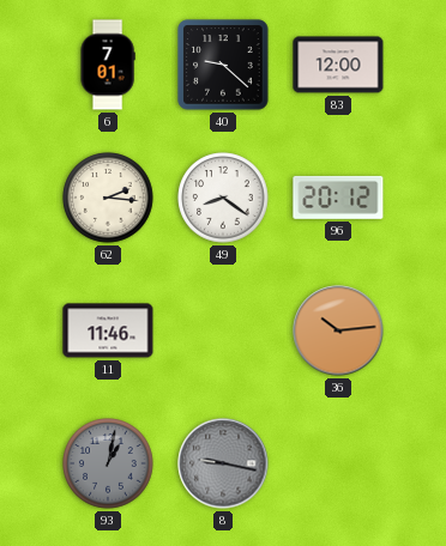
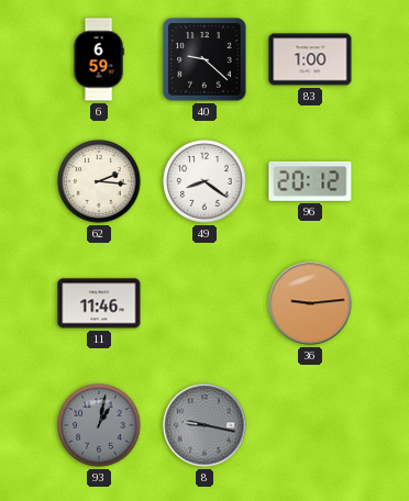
6: 7:01 -> 6:59
83: 12:00 -> 1:00
36: 10:14 -> 9:14
